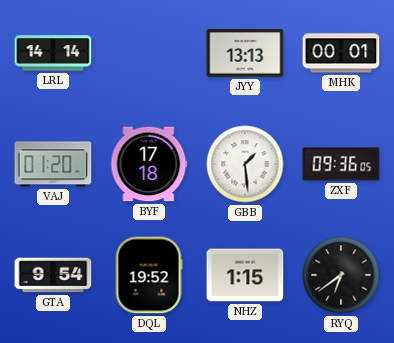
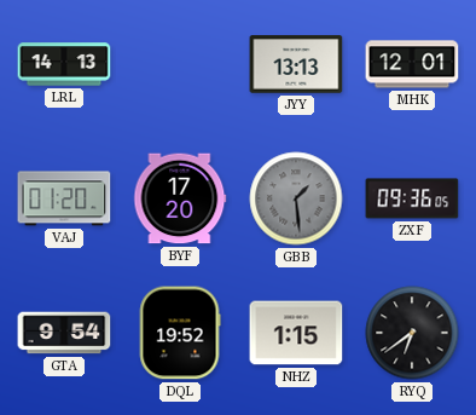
LRL: 14:14 -> 14:13
MHK: 00:01 -> 12:01
BYF: 17:18 -> 17:20
GBB dial: white -> grey
